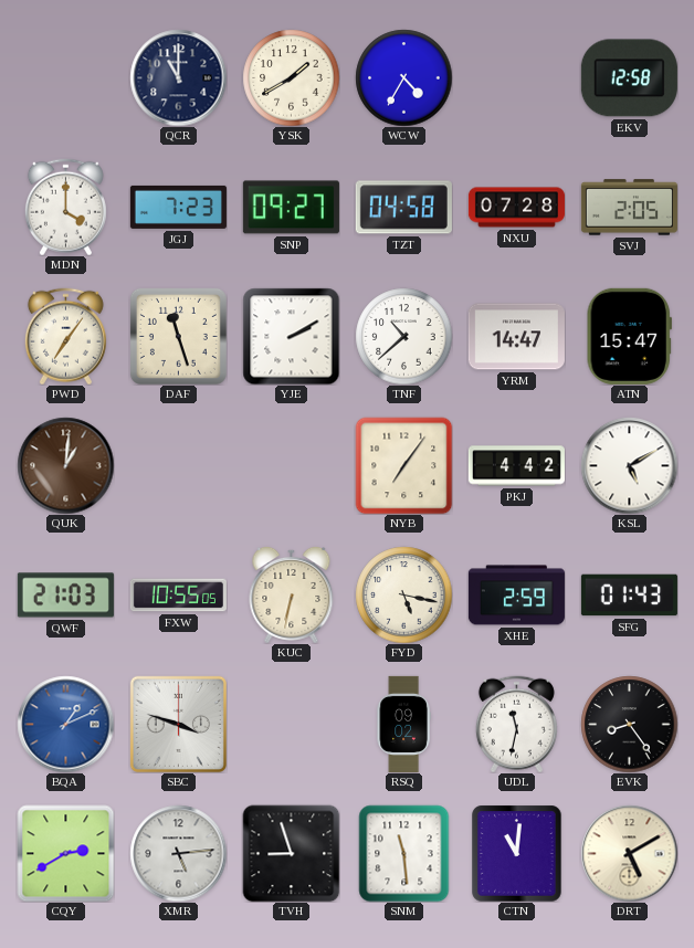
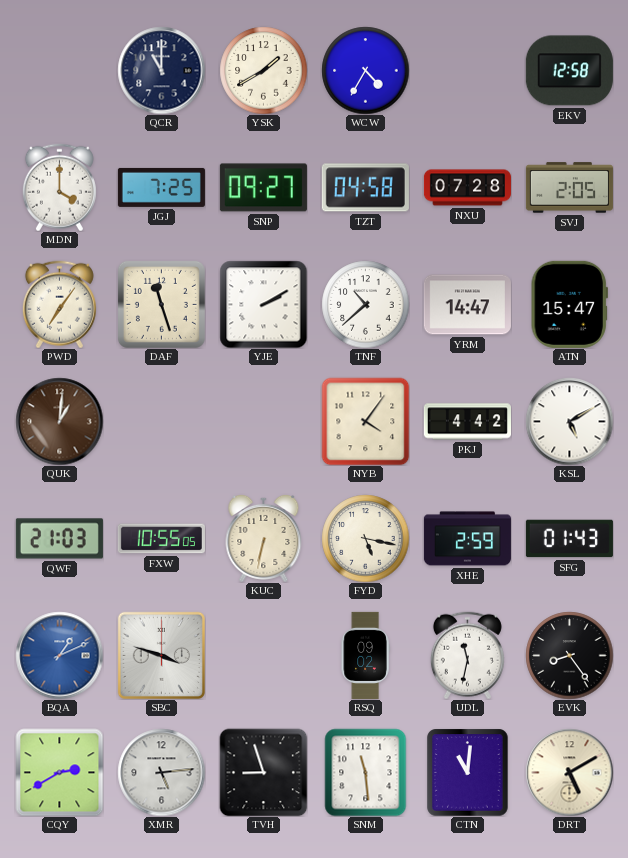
JGJ: 7:23 -> 7:25
NYB: 7:06 -> 4:06
